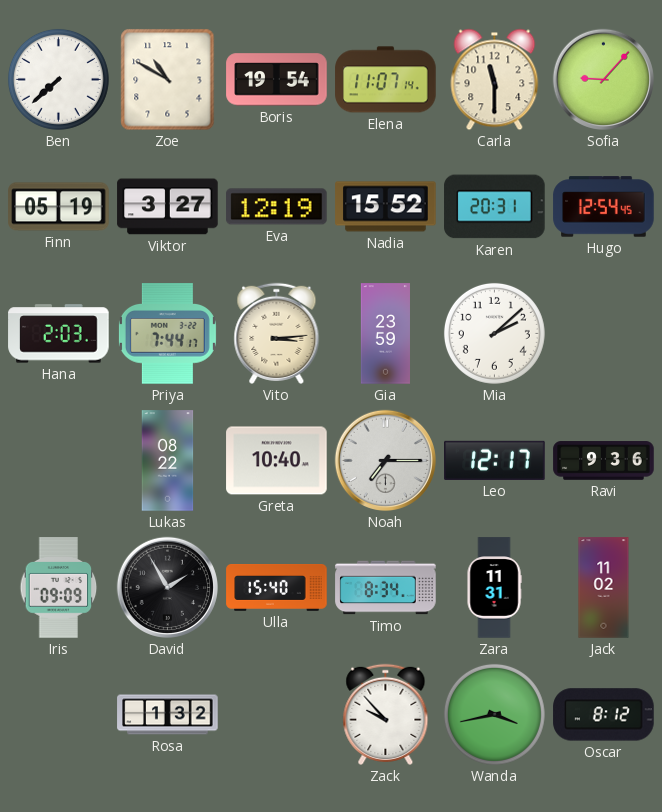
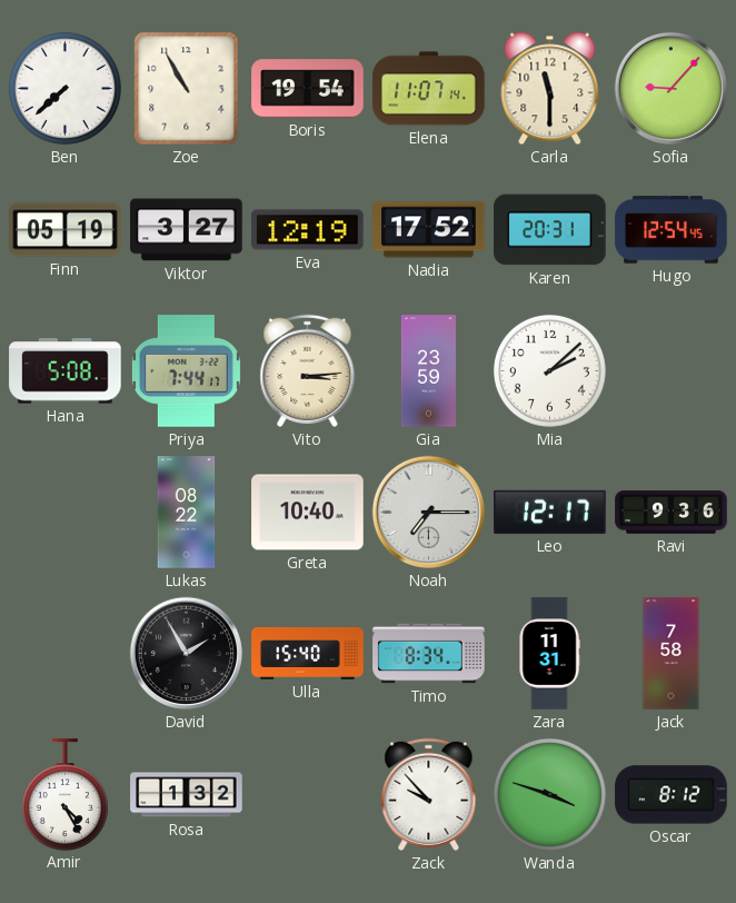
Zoe: 10:50 -> 10:55
Nadia: 15:52 -> 17:52
Hana: 2:03 -> 5:08
Iris: 09:09 -> none
Jack: 11:02 -> 7:58
Amir: none -> 4:25
Wanda: 3:43 -> 3:48
